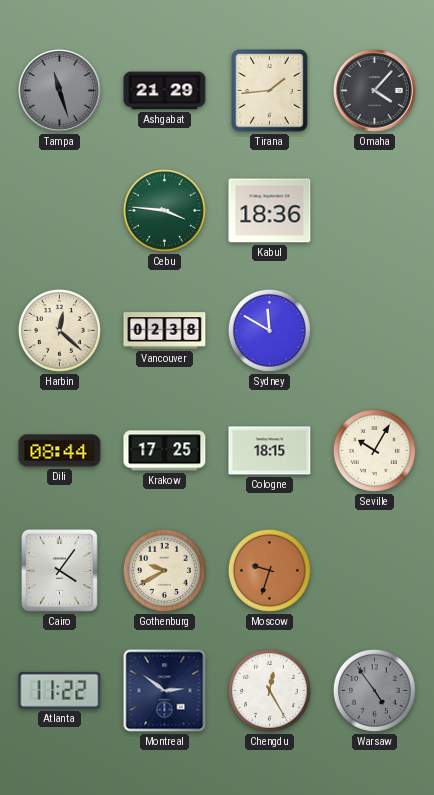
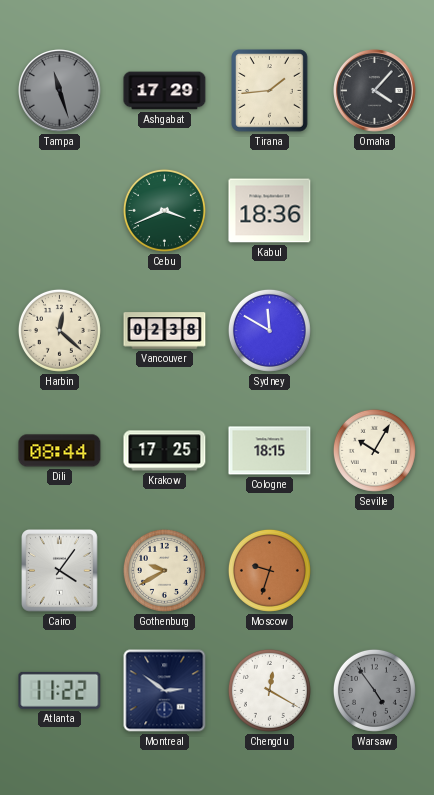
Ashgabat: 21:29 -> 17:29
Cebu: 3:46 -> 3:41
Chengdu: 12:25 -> 12:20
